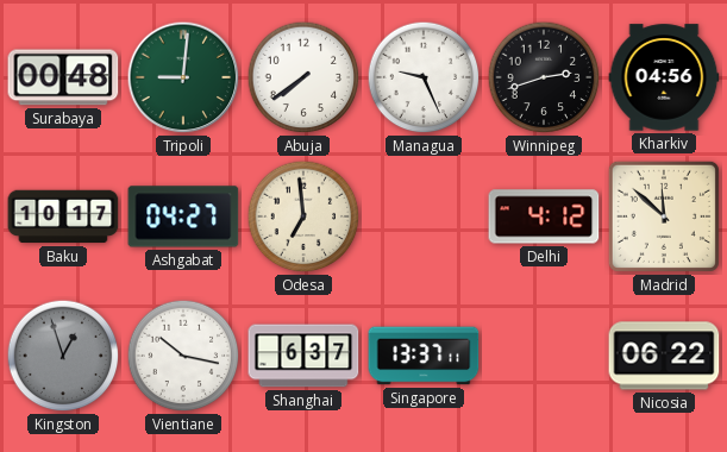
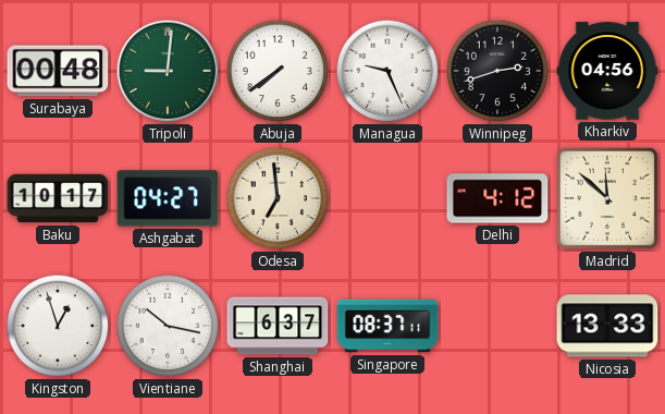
Kingston dial: grey -> white
Singapore: 13:37 -> 08:37
Nicosia: 06:22 -> 13:33
